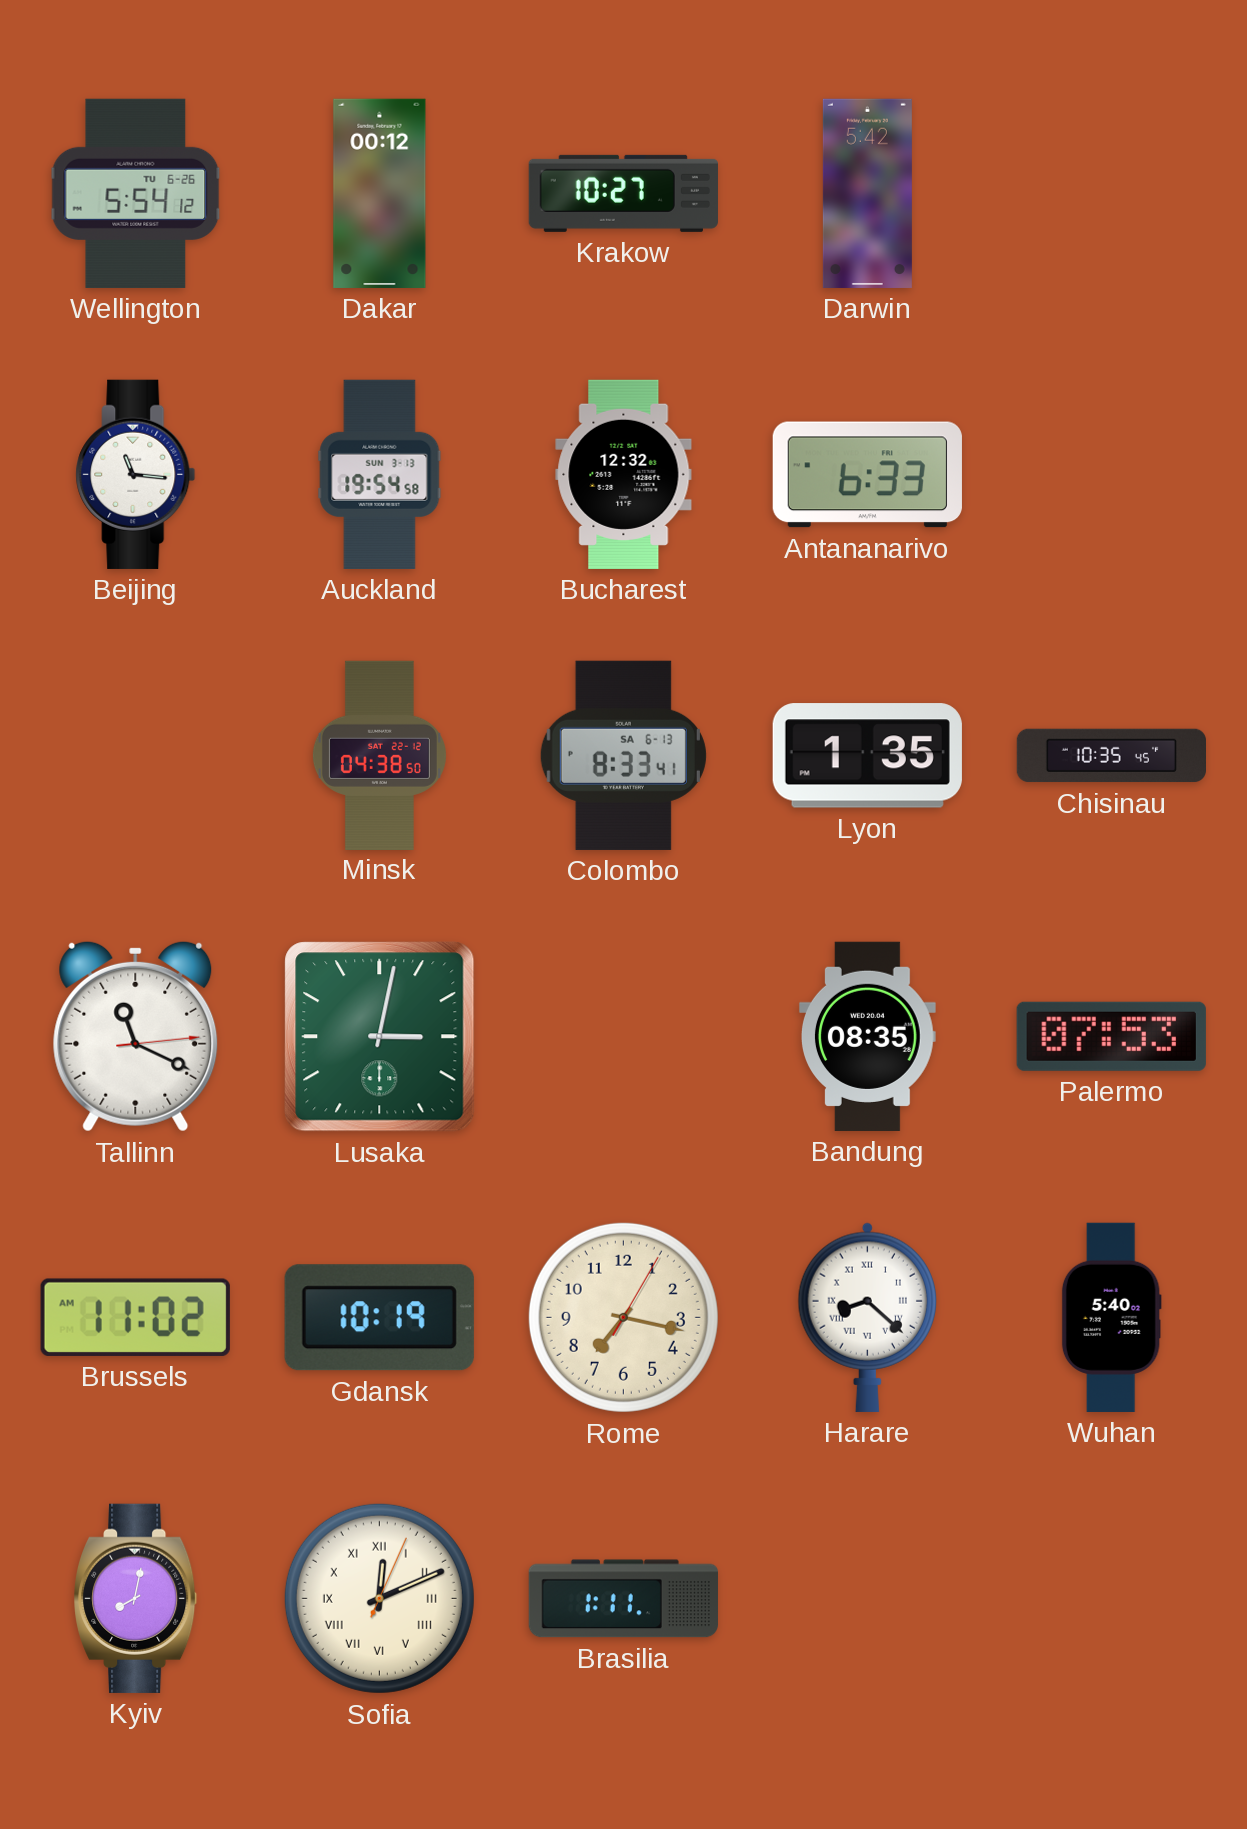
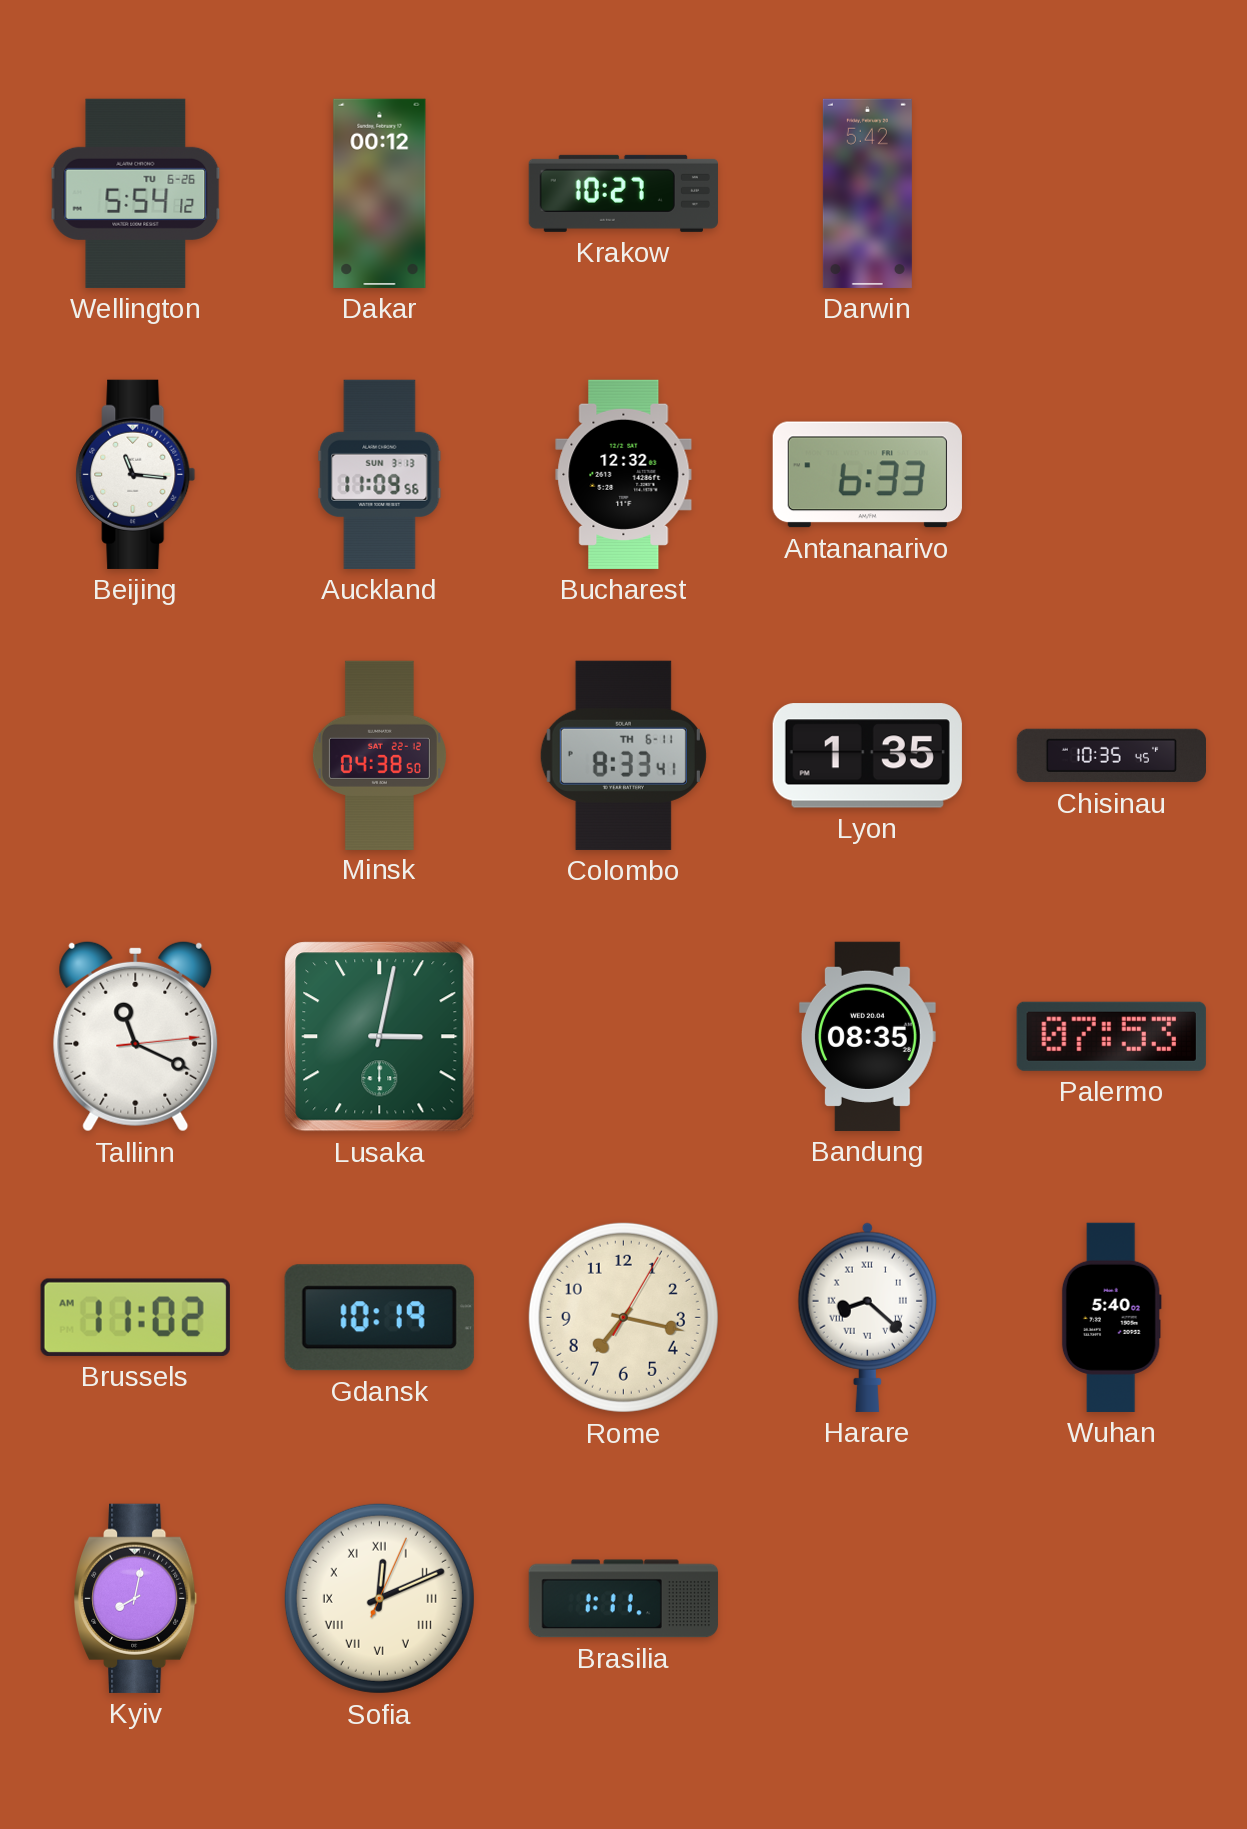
Auckland: 19:54 -> 11:09
Colombo date: SA 6-13 -> TH 6-11
